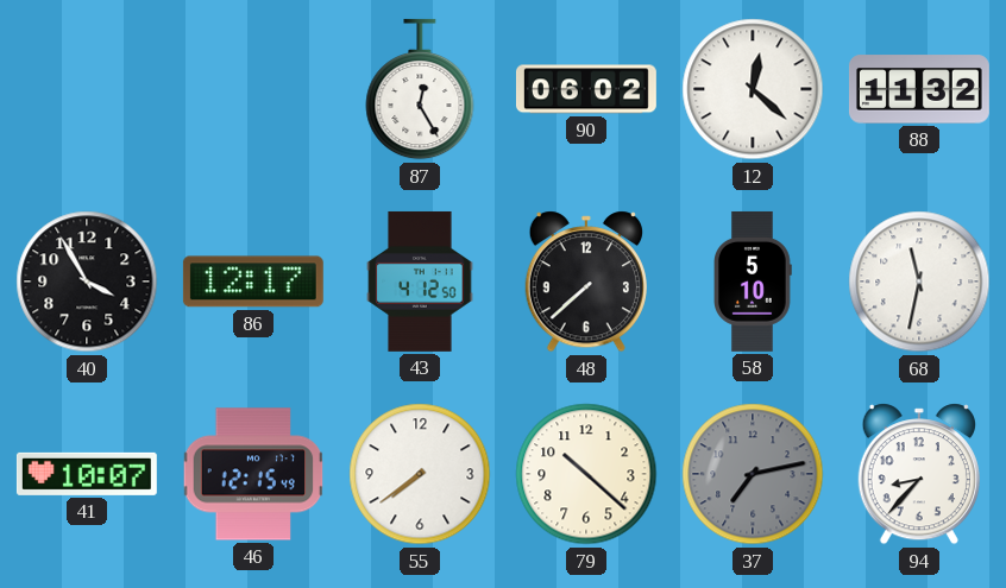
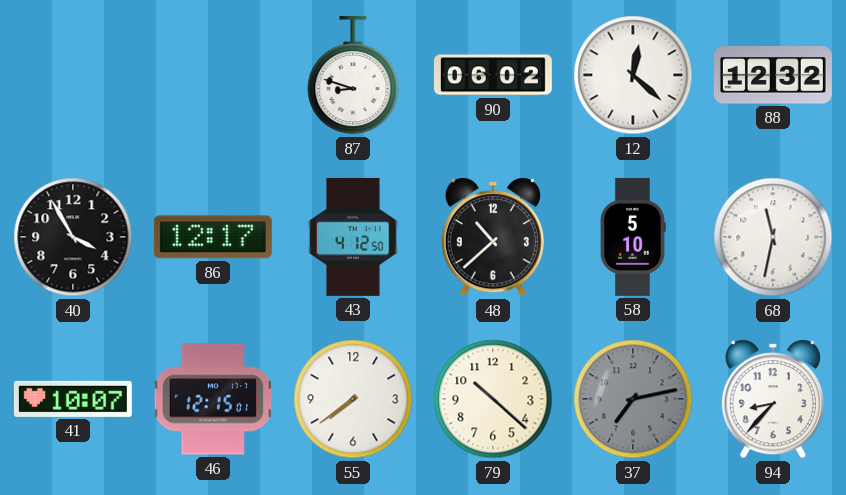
87: 12:25 -> 8:48
88: 11:32 -> 12:32
48: 7:38 -> 10:38
46: 12:15:49 -> 12:15:01
